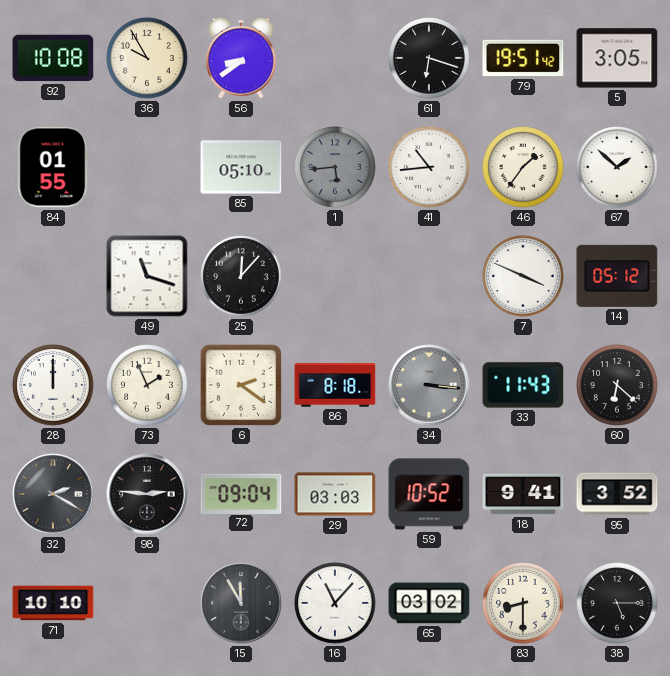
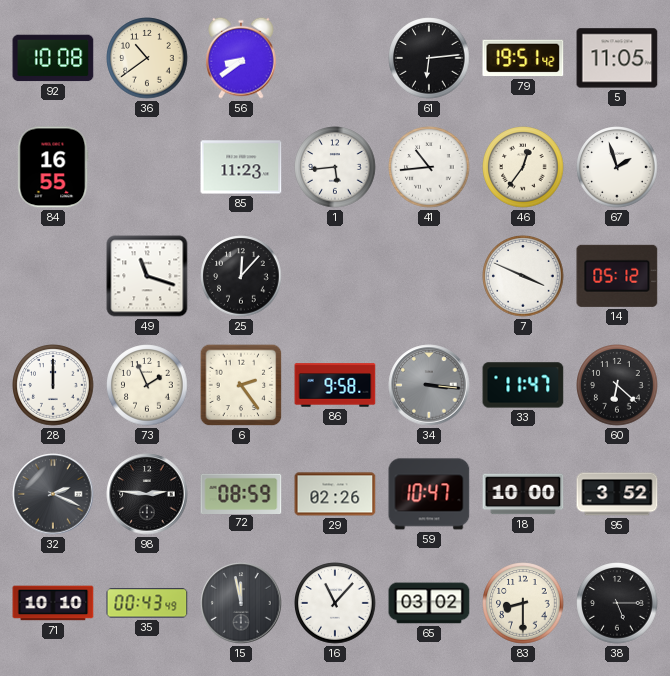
36: 9:55 -> 10:39
61: 6:18 -> 6:14
5: 3:05 -> 11:05
84: 01:55 -> 16:55
85: 05:10 -> 11:23
1 dial: grey -> white
46: 1:36 -> 12:36
67: 1:52 -> 1:57
6: 2:21 -> 2:24
86: 8:18 -> 9:58
33: 11:43 -> 11:47
32: 2:20 -> 2:19
72: 09:04 -> 08:59
29: 03:03 -> 02:26
59: 10:52 -> 10:47
18: 9:41 -> 10:00
35: none -> 00:43
15: 11:55 -> 11:58
